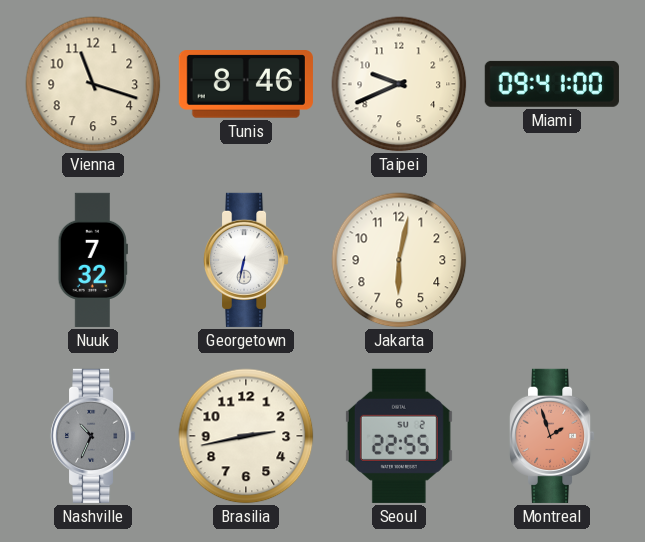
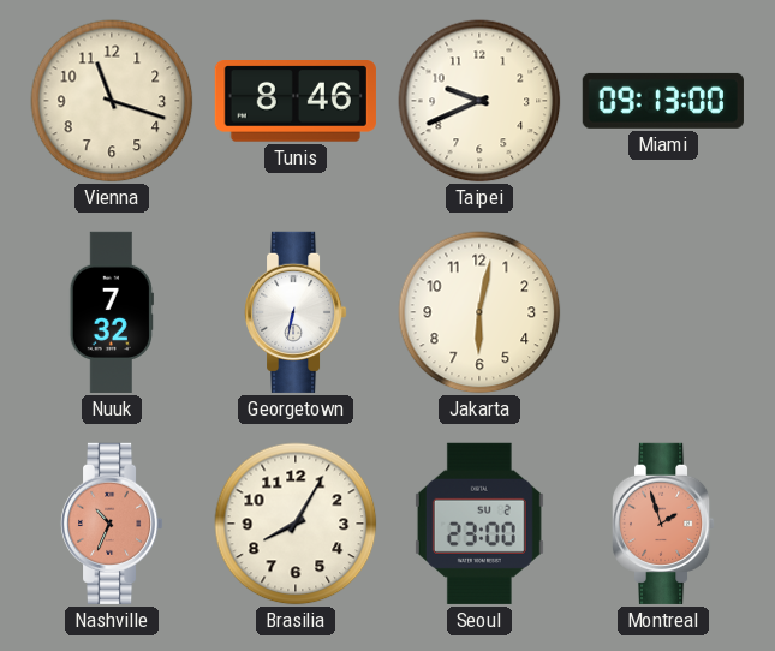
Miami: 09:41 -> 09:13
Nashville dial: grey -> salmon
Brasilia: 2:43 -> 8:05
Seoul: 22:55 -> 23:00
